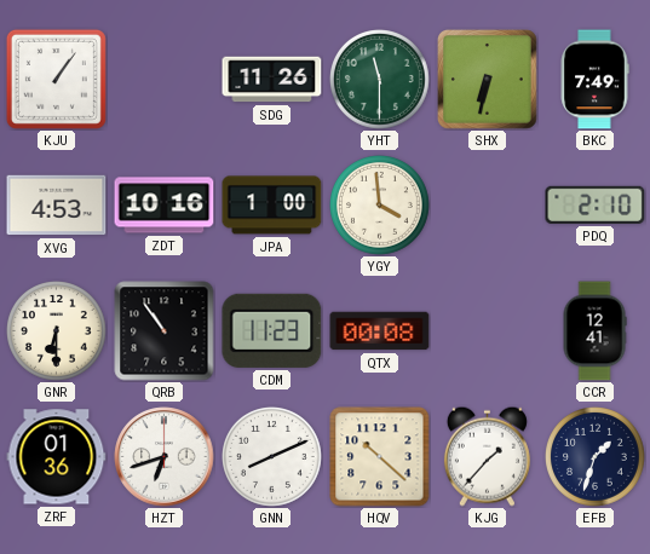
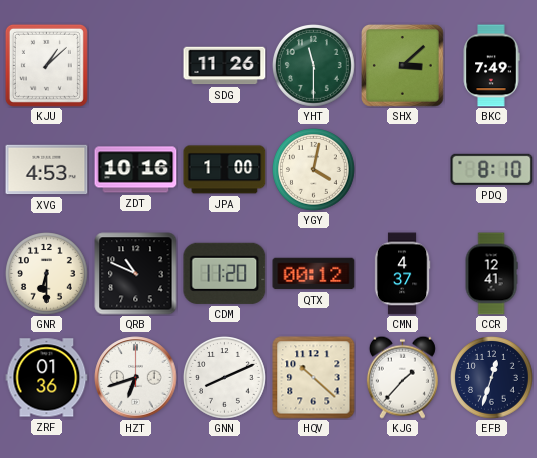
KJU: 1:06 -> 1:08
SHX: 6:32 -> 3:08
YGY: 3:59 -> 4:02
PDQ: 2:10 -> 8:10
QRB: 10:54 -> 10:49
CDM: 11:23 -> 11:20
QTX: 00:08 -> 00:12
CMN: none -> 4:37
EFB: 1:33 -> 12:33
